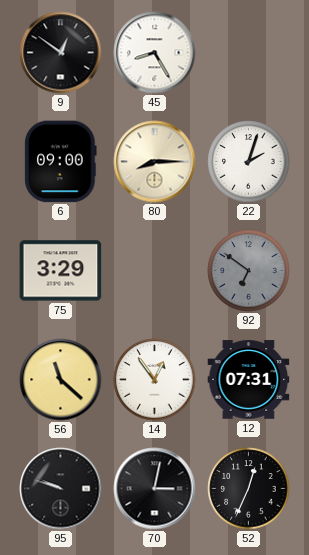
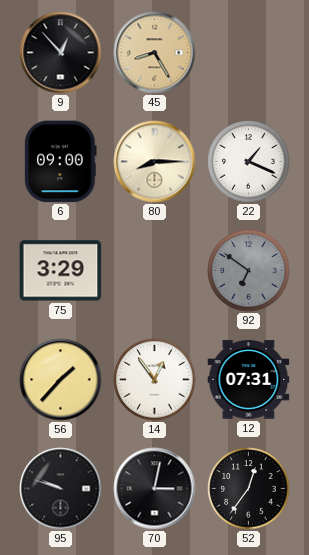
9: 12:51 -> 12:53
45 dial: white -> champagne
22: 2:03 -> 1:19
56: 11:22 -> 1:37
52: 12:34 -> 12:36
